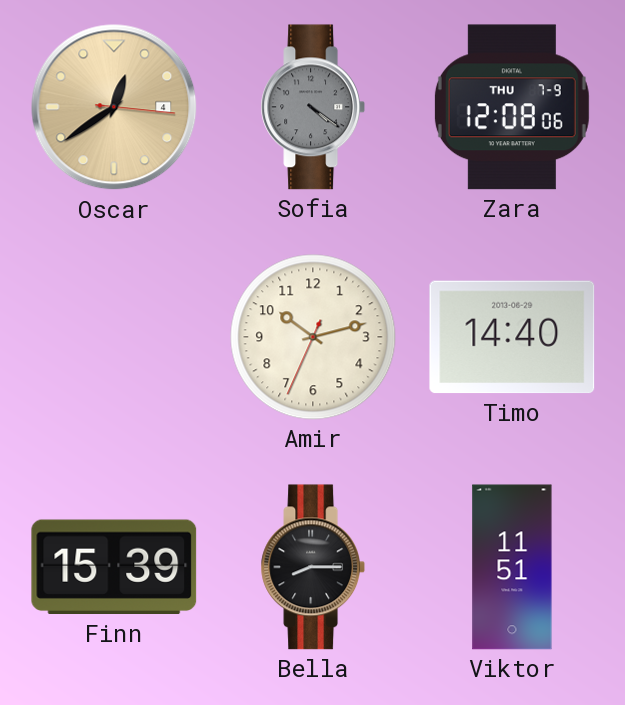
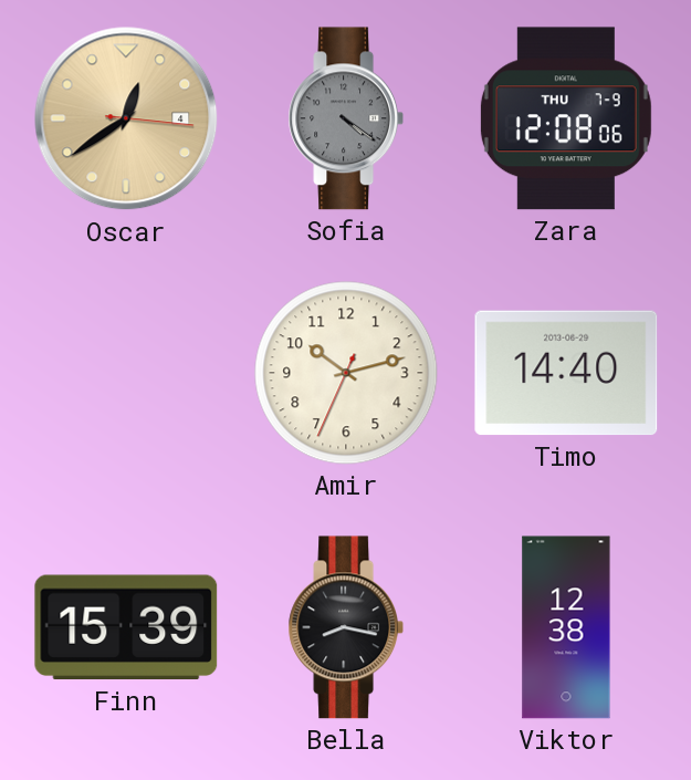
Bella: 8:15 -> 8:17
Viktor: 11:51 -> 12:38
